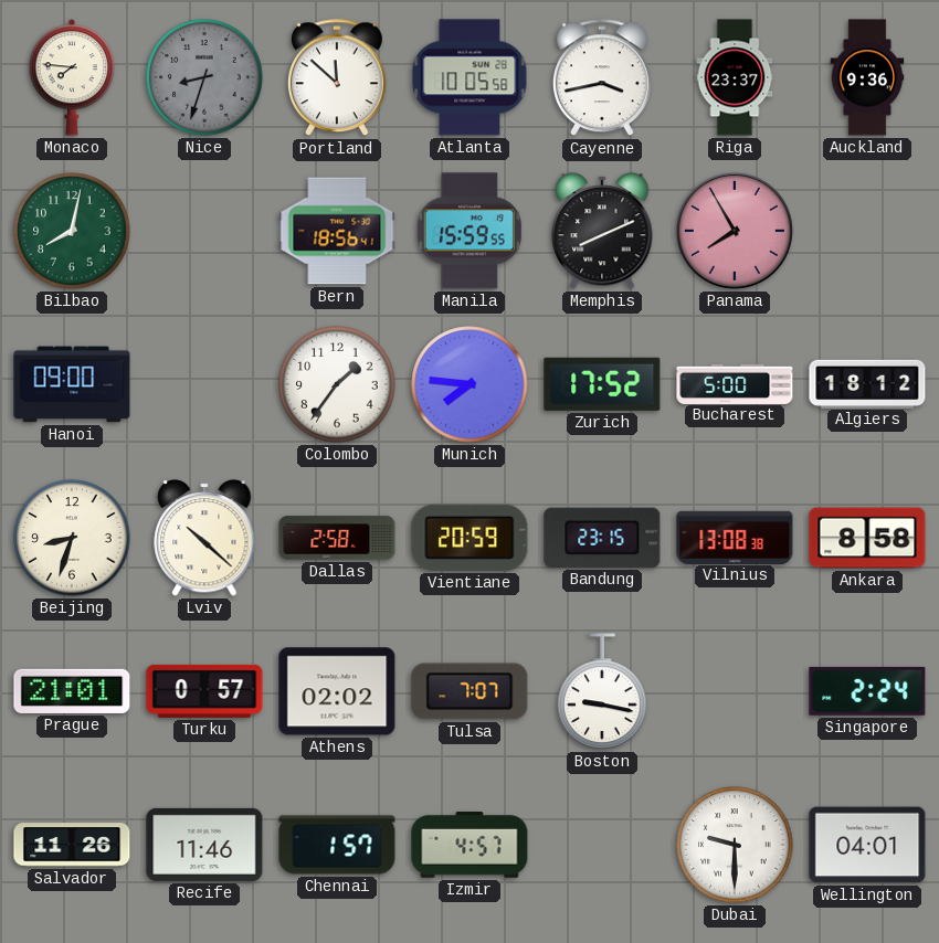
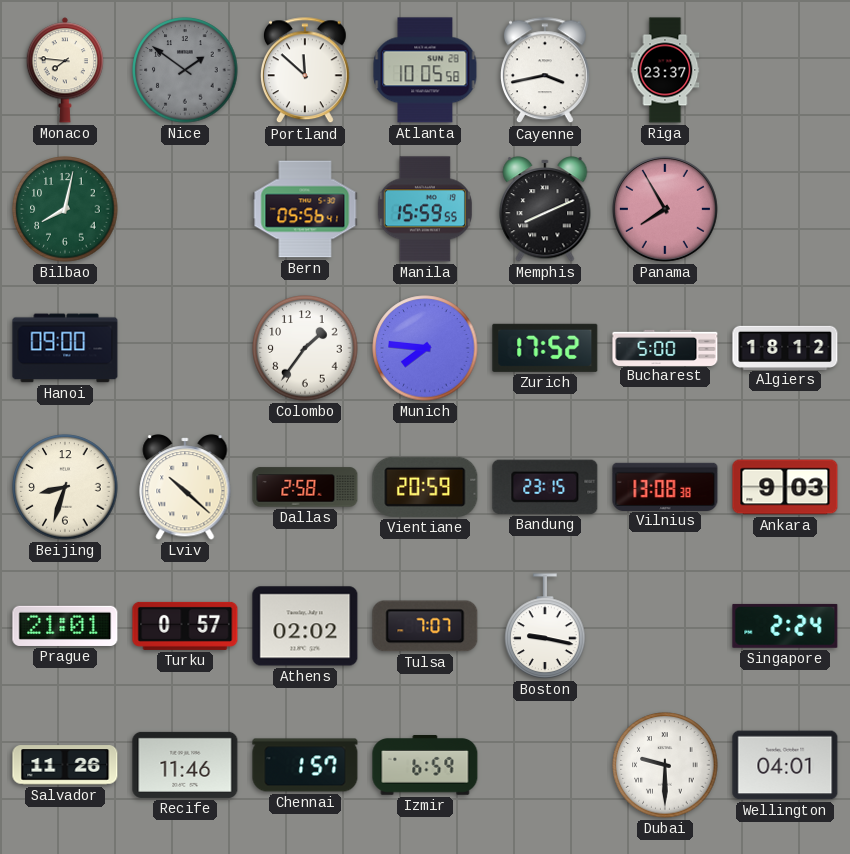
Nice: 8:33 -> 1:51
Auckland: 9:36 -> none
Bern: 18:56 -> 05:56
Ankara: 8:58 -> 9:03
Izmir: 4:57 -> 6:59
